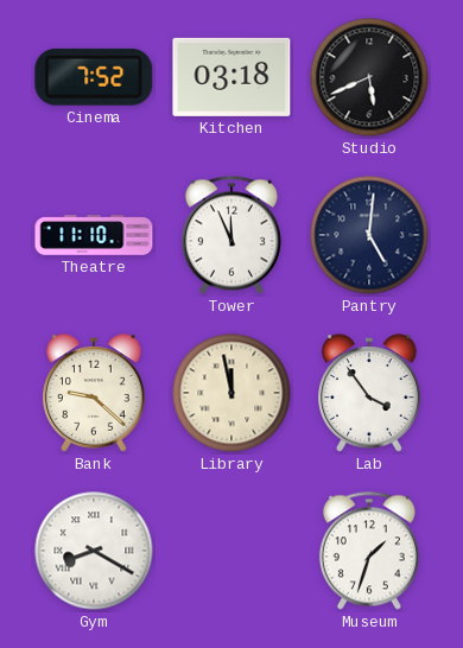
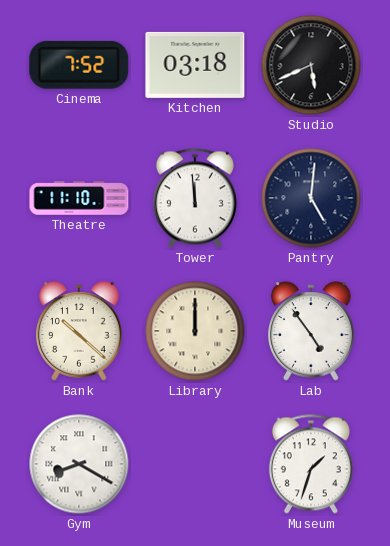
Tower: 11:56 -> 11:59
Bank: 9:22 -> 10:22
Library: 11:58 -> 12:00
Lab: 3:54 -> 4:54
